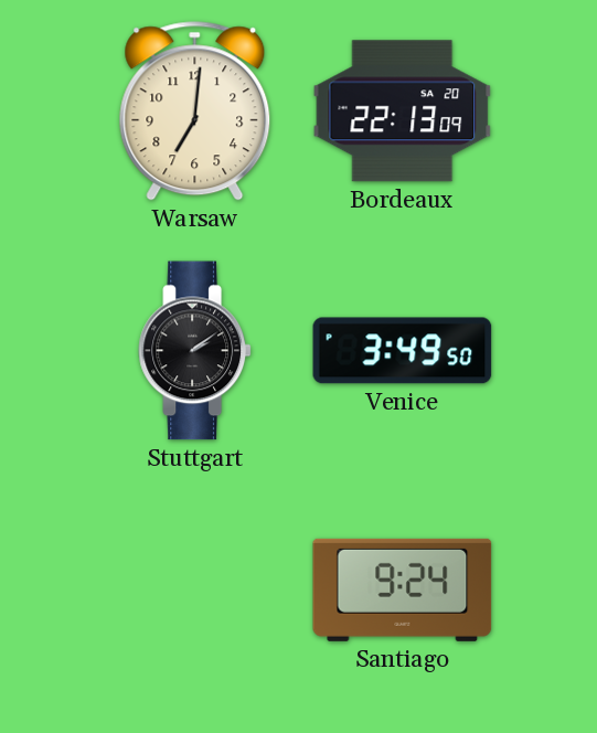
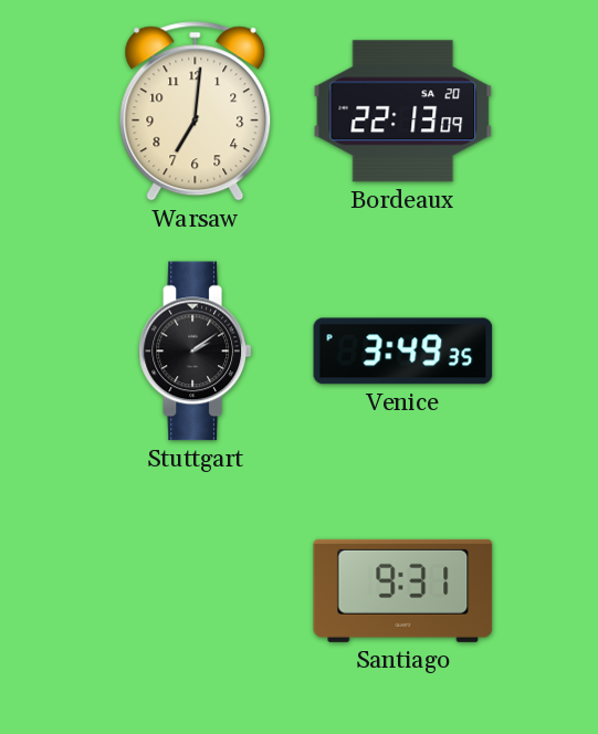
Venice: 3:49:50 -> 3:49:35
Santiago: 9:24 -> 9:31
